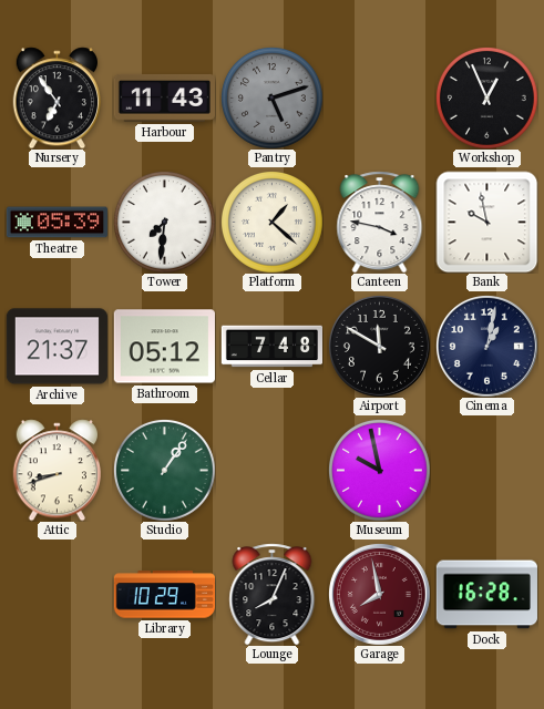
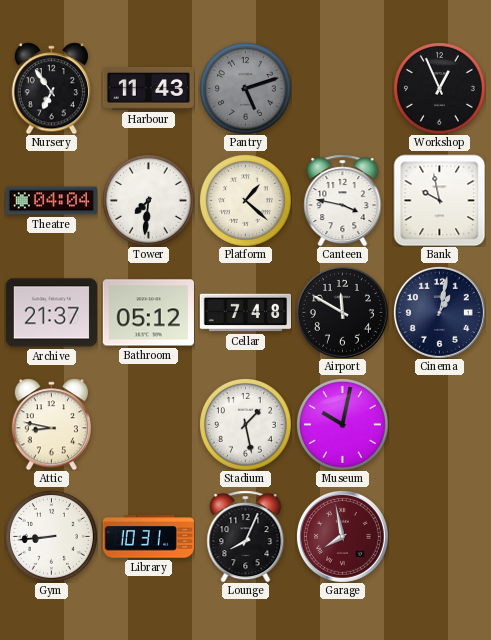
Theatre: 05:39 -> 04:04
Attic: 8:42 -> 8:47
Studio: 1:06 -> none
Stadium: none -> 1:28
Museum: 9:58 -> 10:02
Gym: none -> 8:44
Library: 10:29 -> 10:31
Dock: 16:28 -> none
